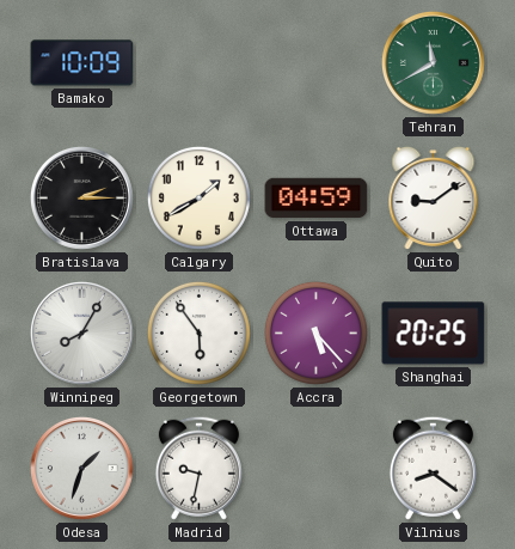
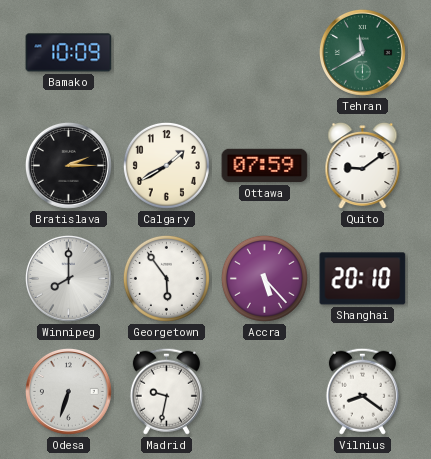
Ottawa: 04:59 -> 07:59
Winnipeg: 8:05 -> 8:00
Shanghai: 20:25 -> 20:10
Odesa: 1:33 -> 6:33
